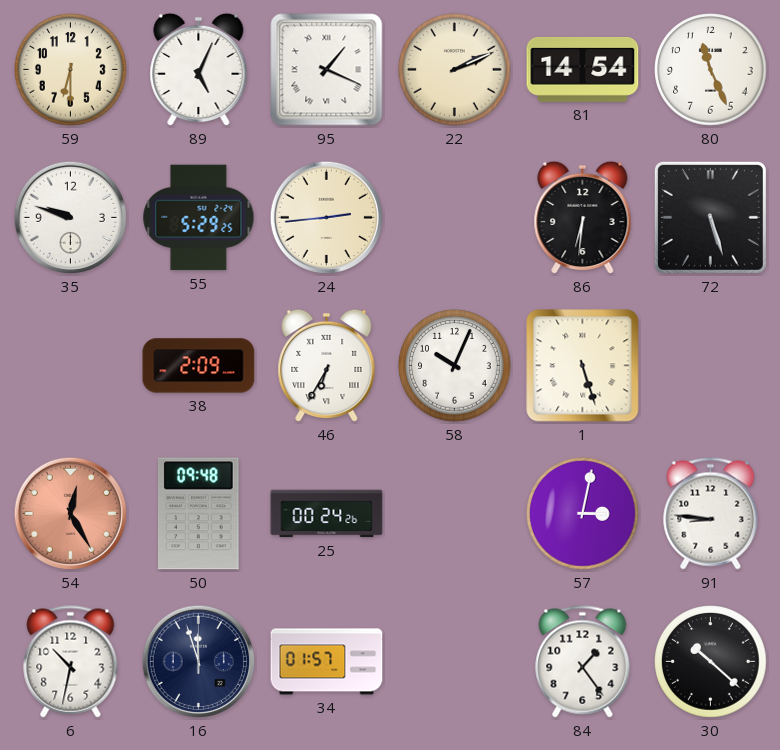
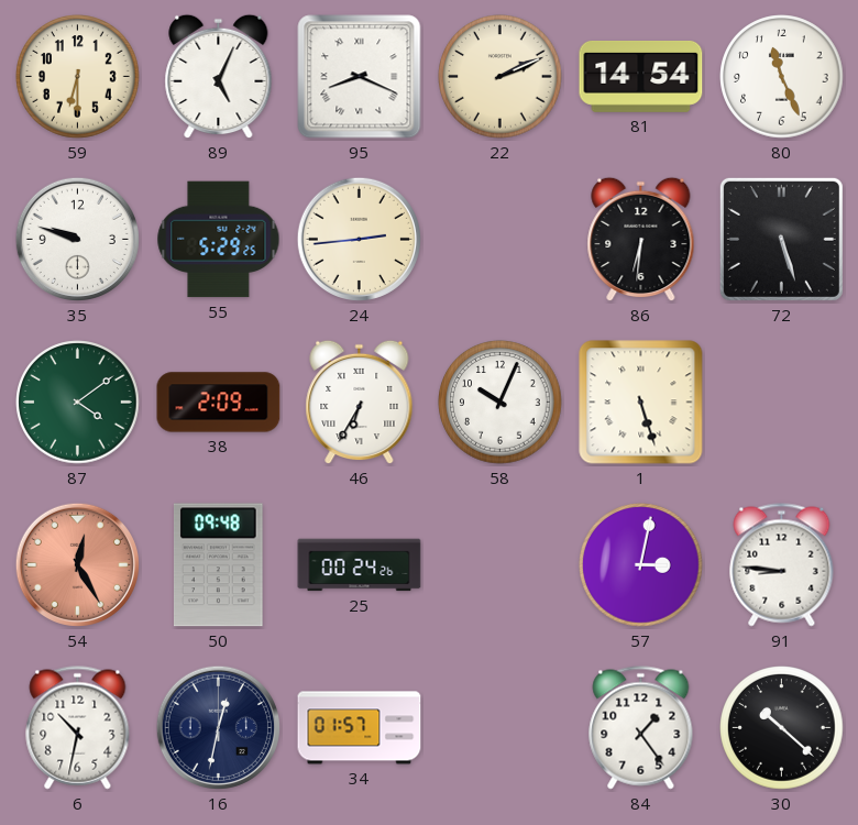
95: 1:19 -> 8:19
87: none -> 4:09
16: 11:57 -> 12:32
